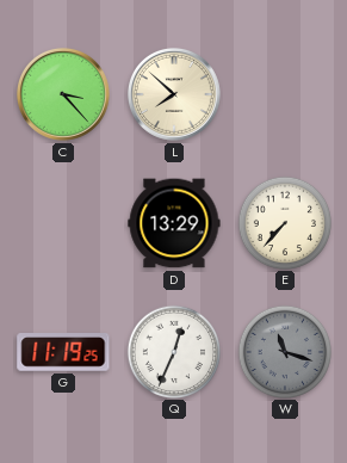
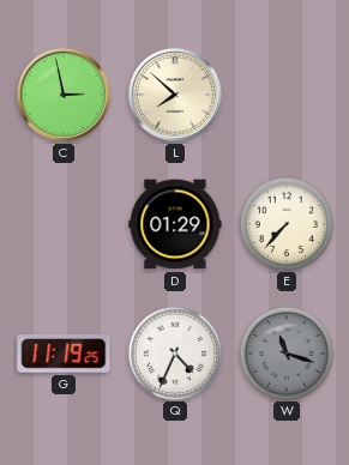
C: 3:23 -> 2:58
D: 13:29 -> 01:29
Q: 12:34 -> 4:34
